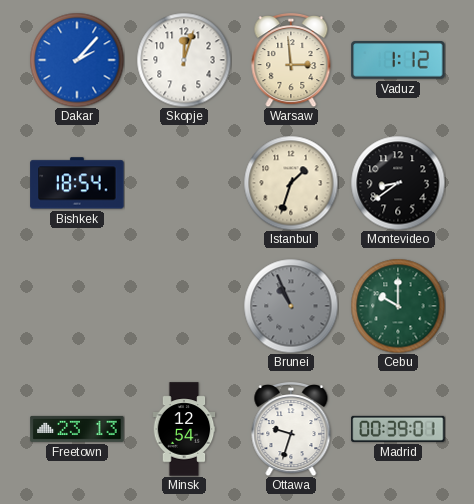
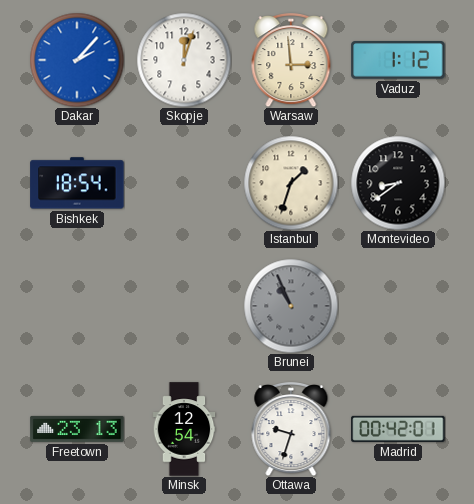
Cebu: 10:00 -> none
Madrid: 00:39 -> 00:42
